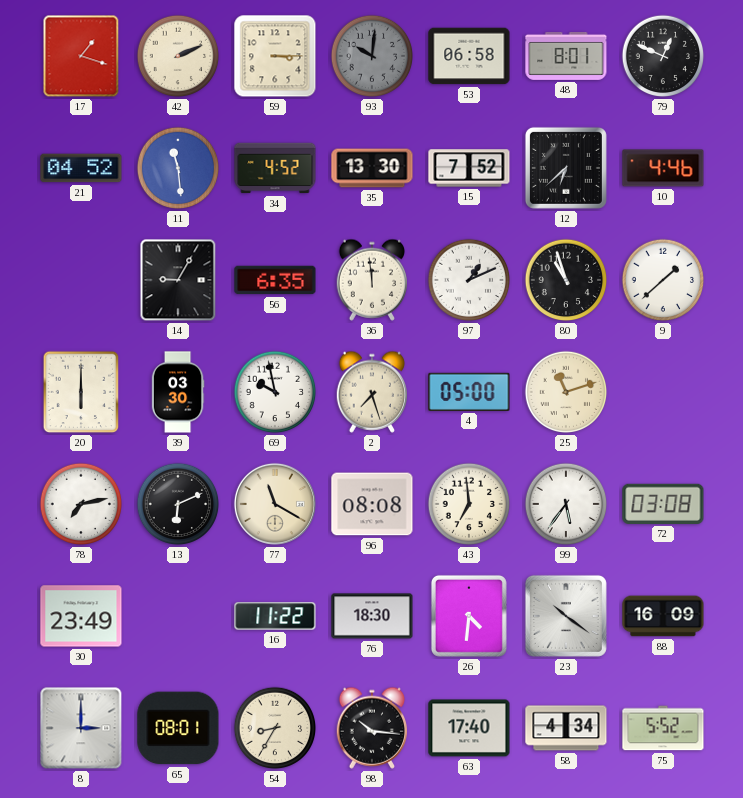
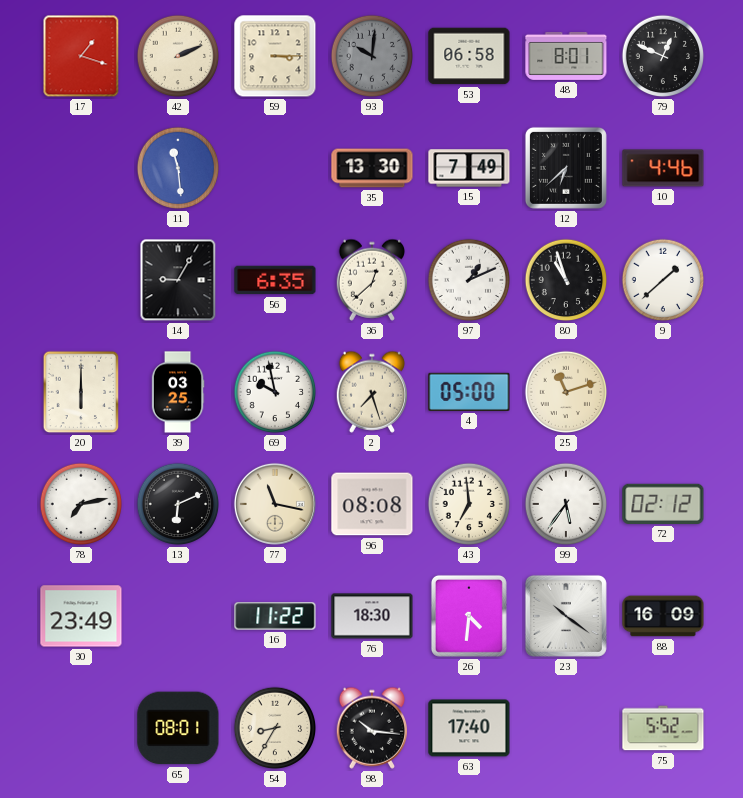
21: 04:52 -> none
34: 4:52 -> none
15: 7:52 -> 7:49
36: 11:59 -> 12:38
39: 03:30 -> 03:25
77: 11:20 -> 11:17
72: 03:08 -> 02:12
8: 3:00 -> none
58: 4:34 -> none
